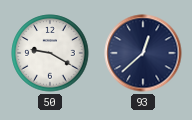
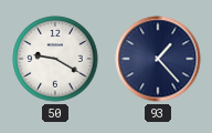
93: 12:38 -> 1:23
